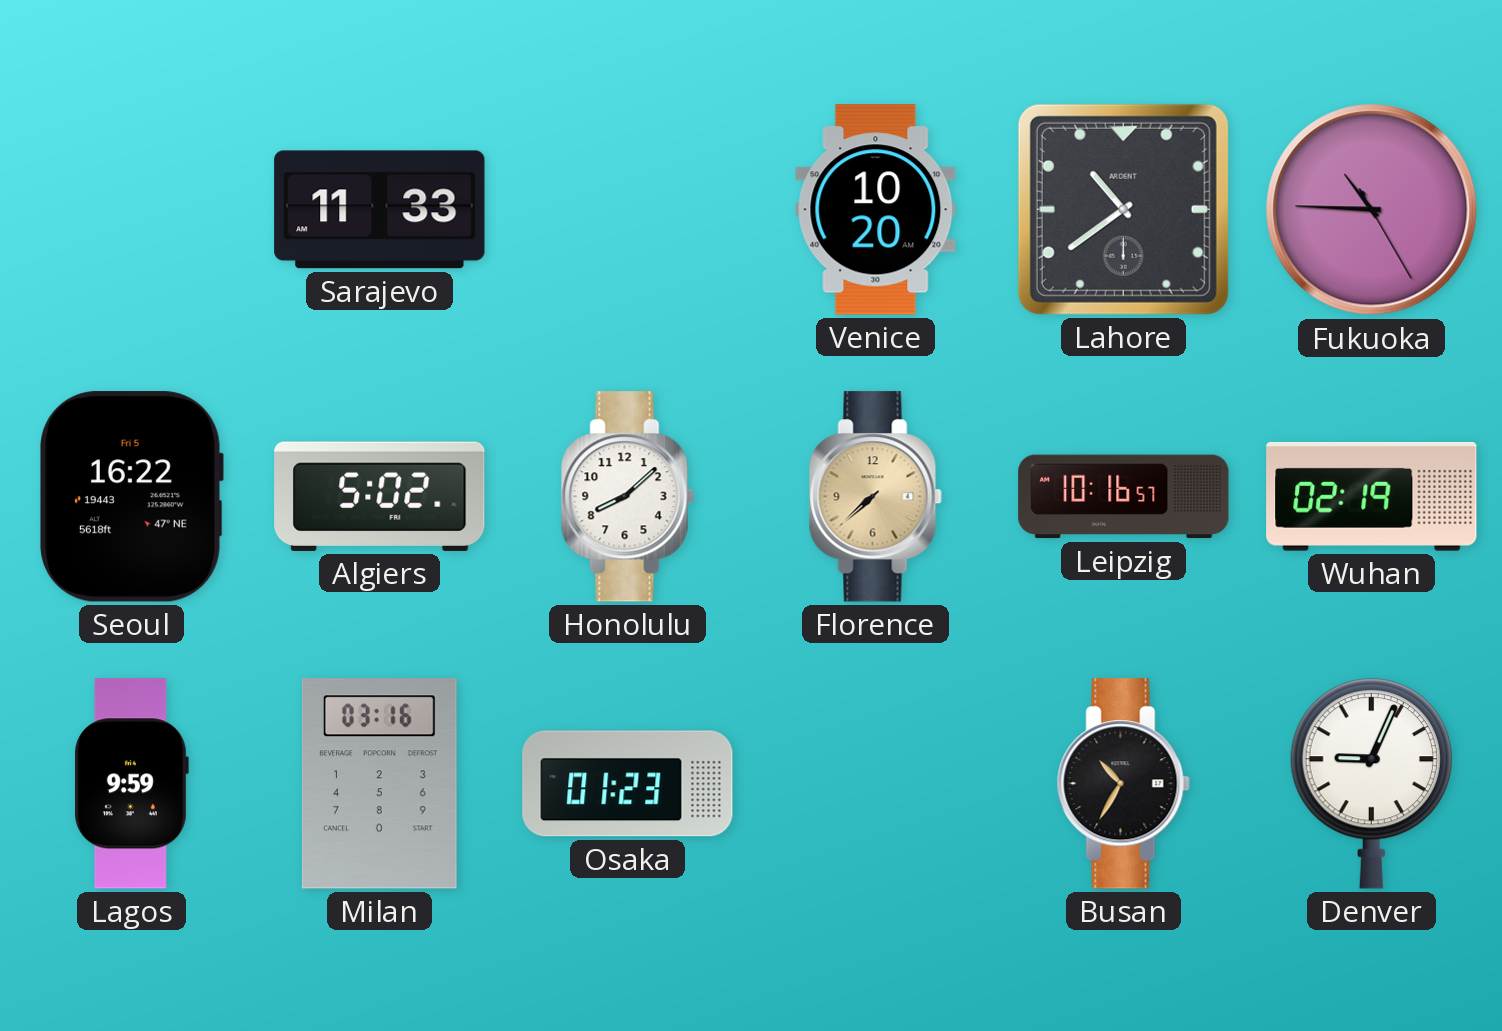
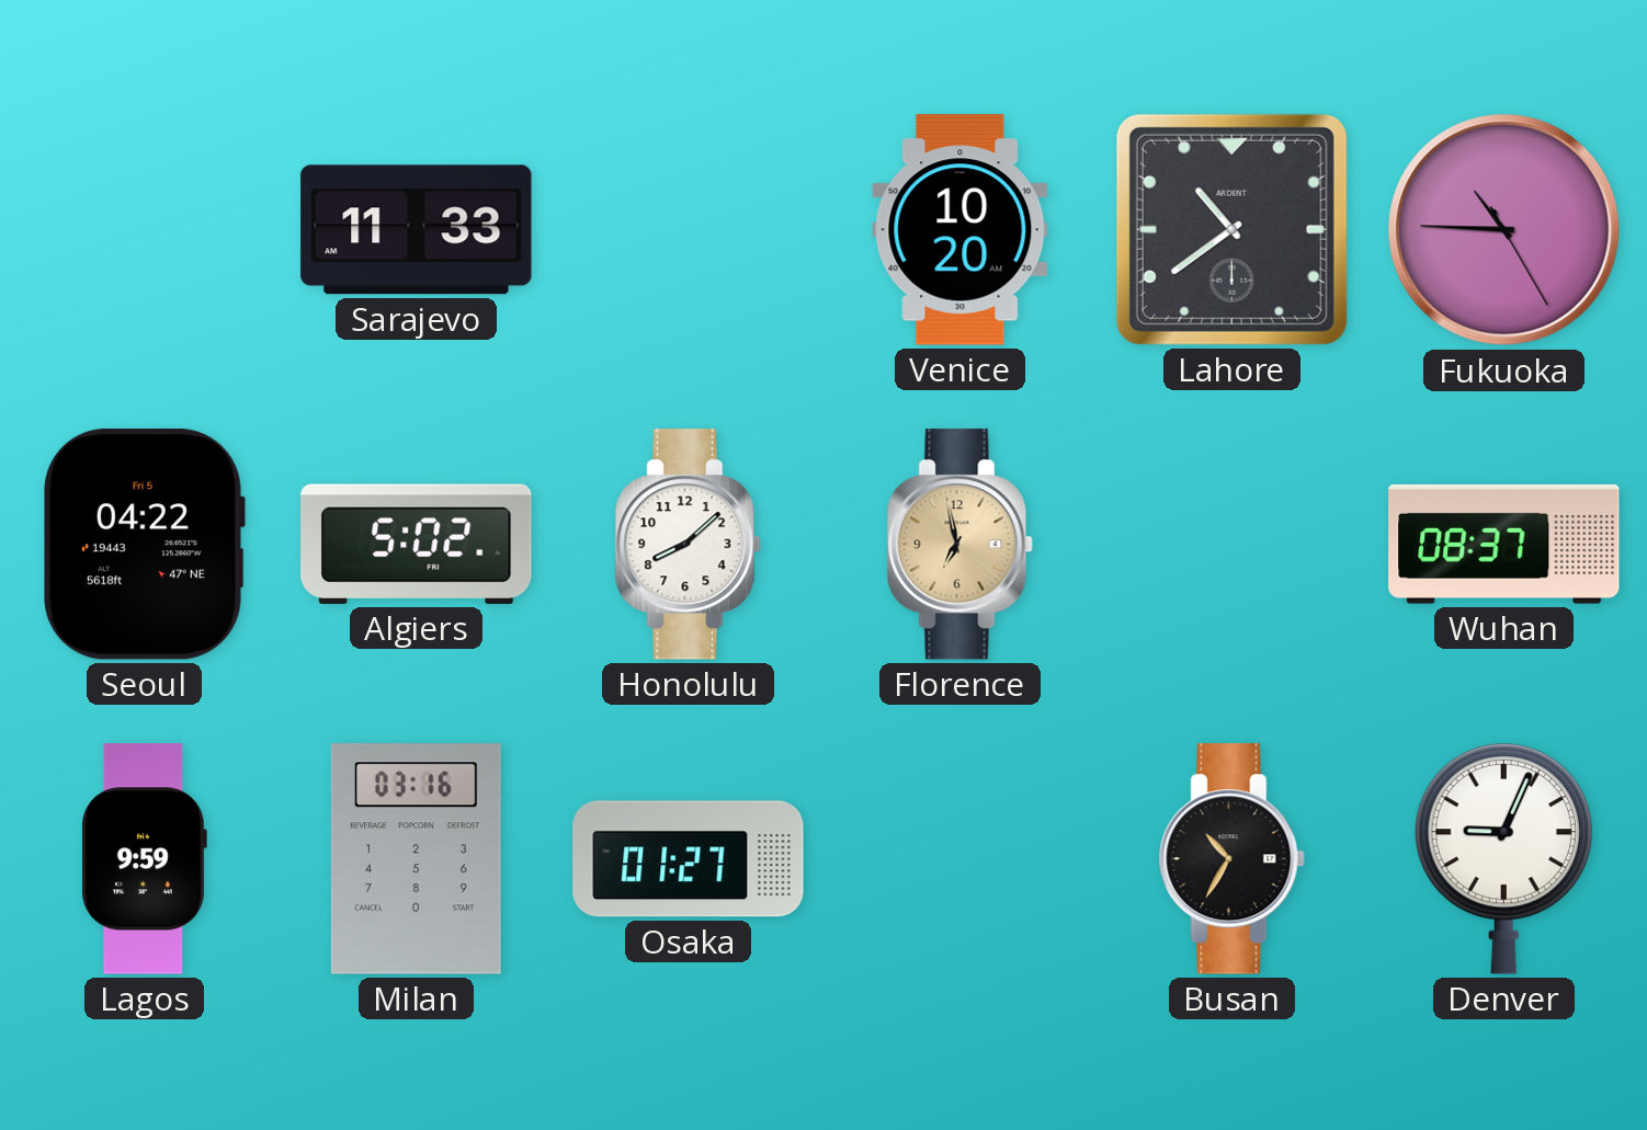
Seoul: 16:22 -> 04:22
Florence: 7:38 -> 6:58
Leipzig: 10:16 -> none
Wuhan: 02:19 -> 08:37
Osaka: 01:23 -> 01:27
